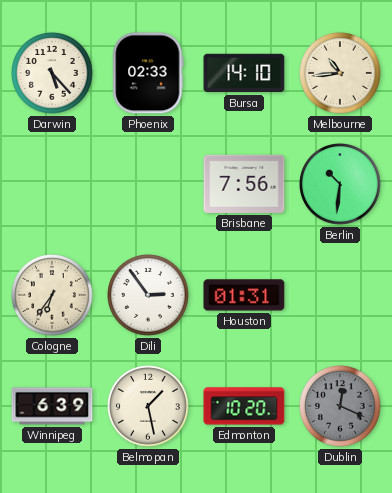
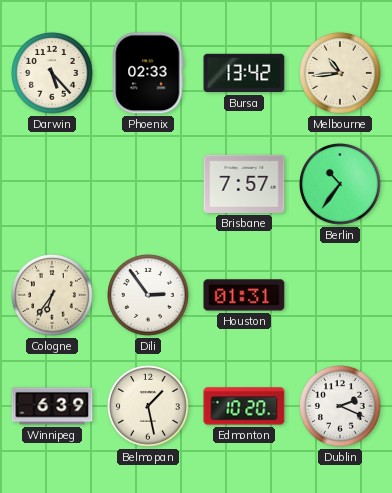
Bursa: 14:10 -> 13:42
Brisbane: 7:56 -> 7:57
Berlin: 10:31 -> 10:36
Dublin: 12:19 -> 2:19
Dublin dial: grey -> white
